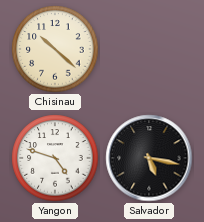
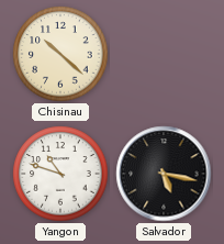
Yangon: 4:48 -> 10:48
